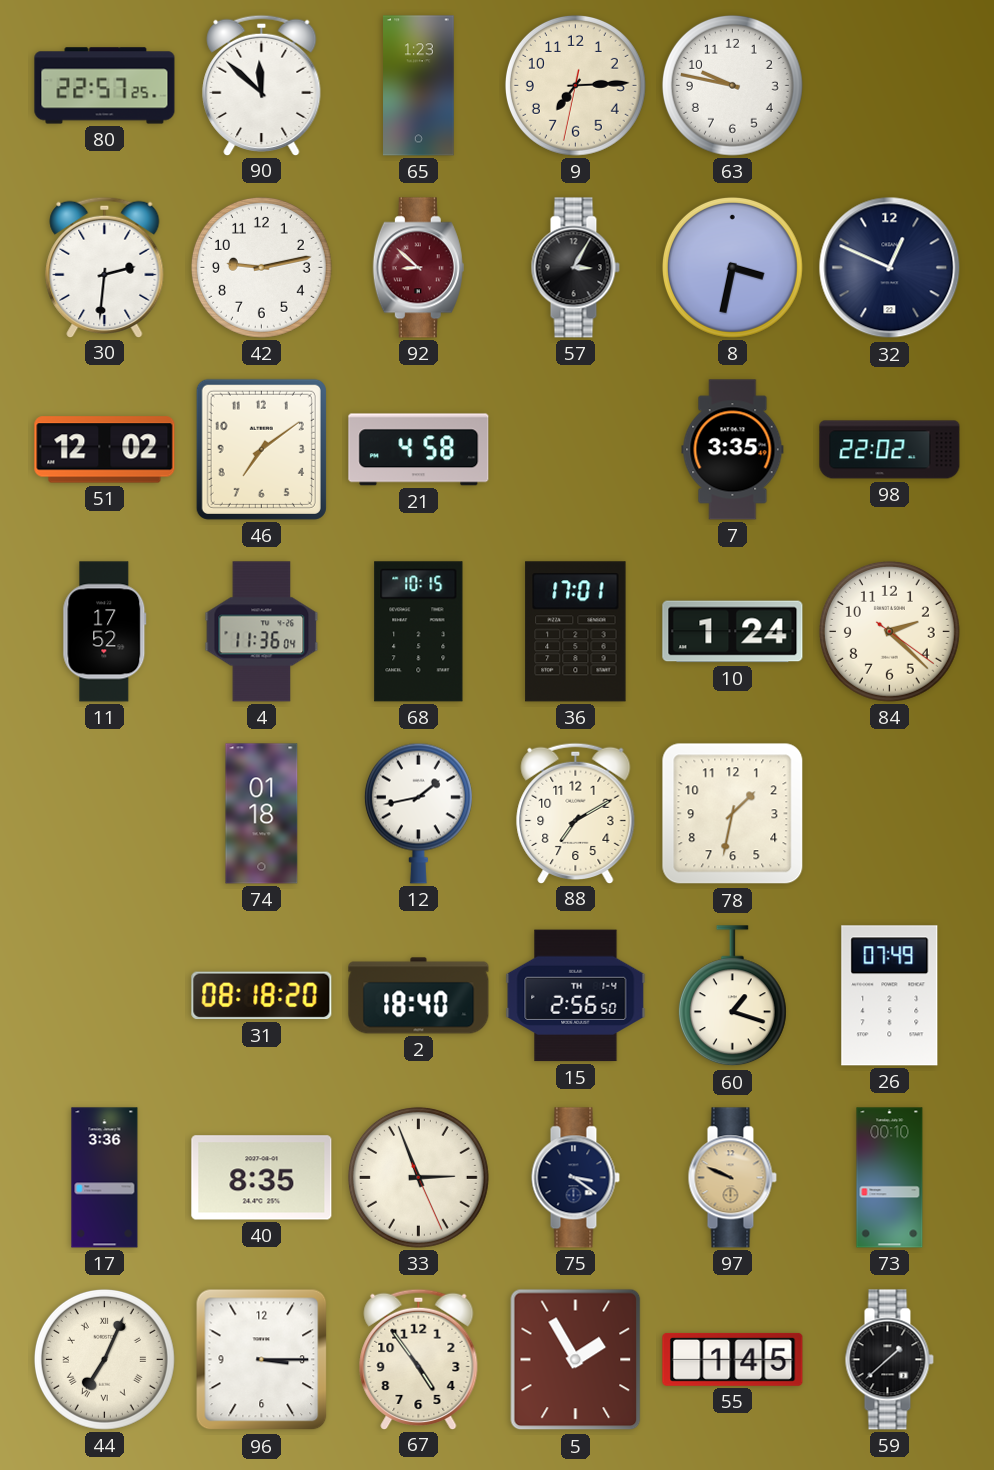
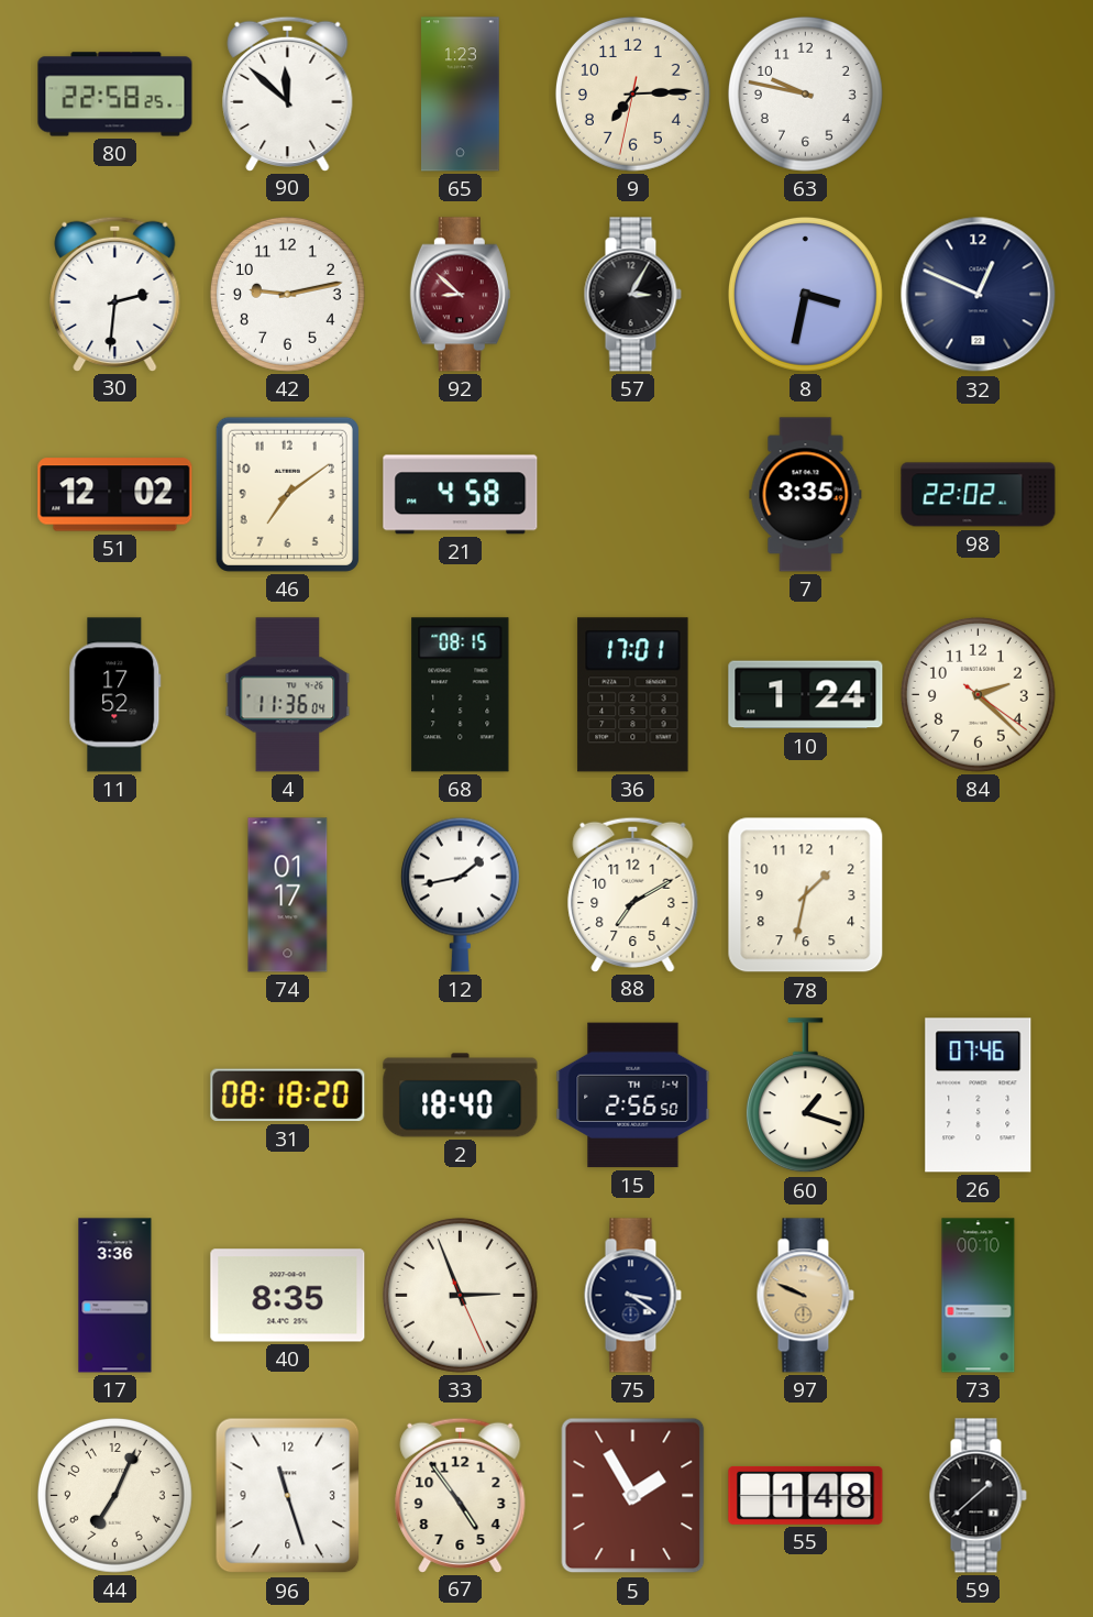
80: 22:57 -> 22:58
68: 10:15 -> 08:15
74: 01:18 -> 01:17
26: 07:49 -> 07:46
44 numerals: Roman -> Arabic
96: 3:15 -> 11:27
55: 1:45 -> 1:48
